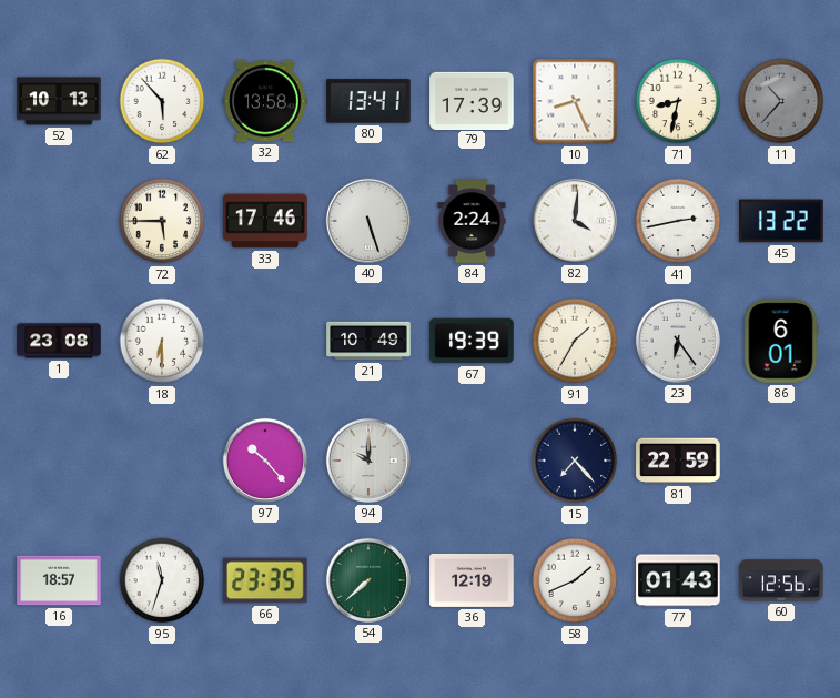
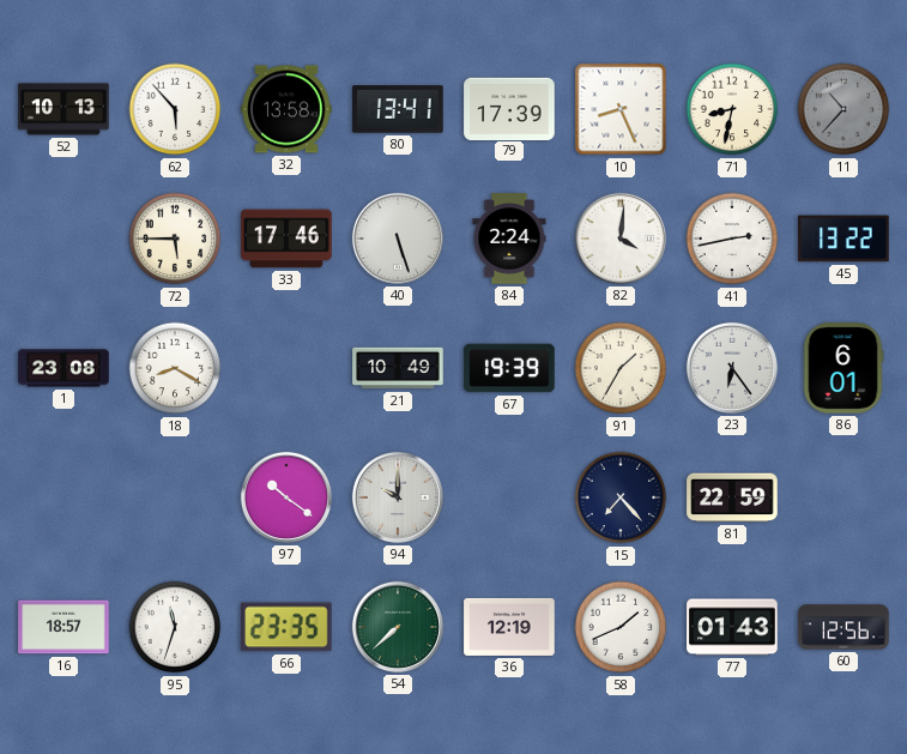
18: 6:30 -> 8:20
97: 10:23 -> 10:21
